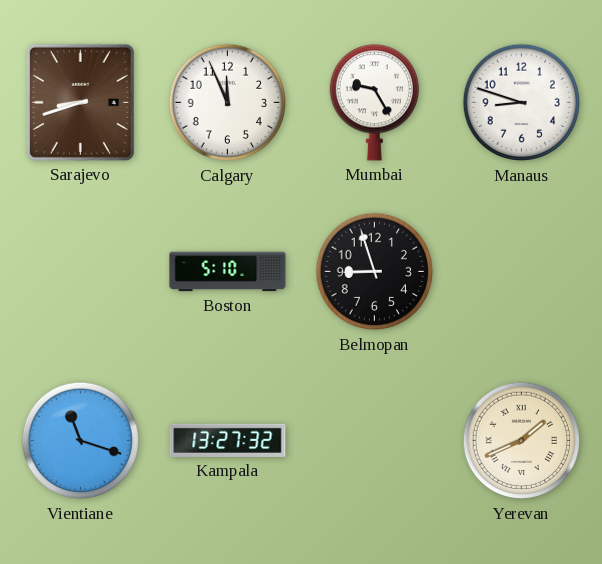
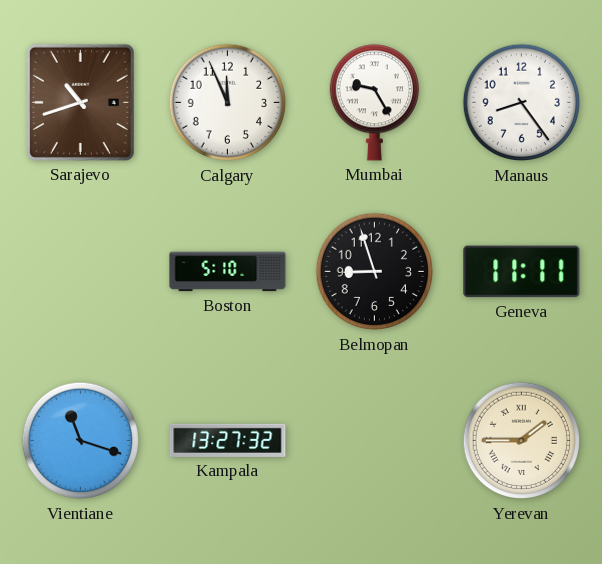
Sarajevo: 8:42 -> 10:42
Manaus: 8:48 -> 8:24
Geneva: none -> 11:11
Yerevan: 1:41 -> 1:45
